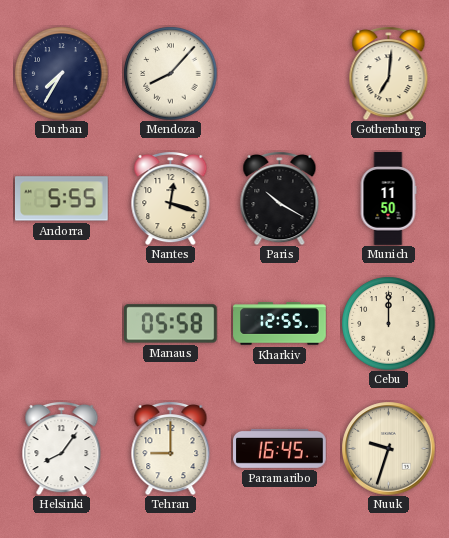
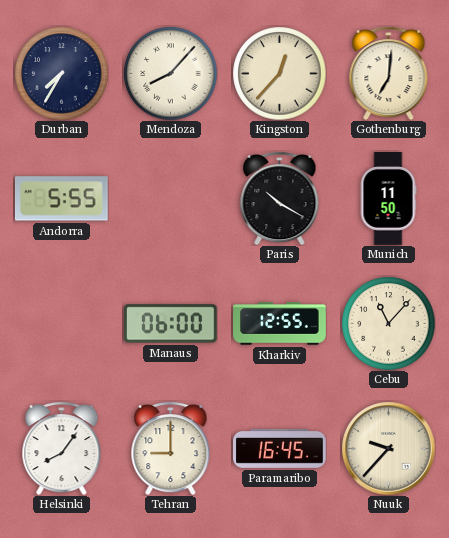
Kingston: none -> 12:37
Nantes: 12:18 -> none
Manaus: 05:58 -> 06:00
Cebu: 12:00 -> 11:07
Nuuk: 9:33 -> 9:37
